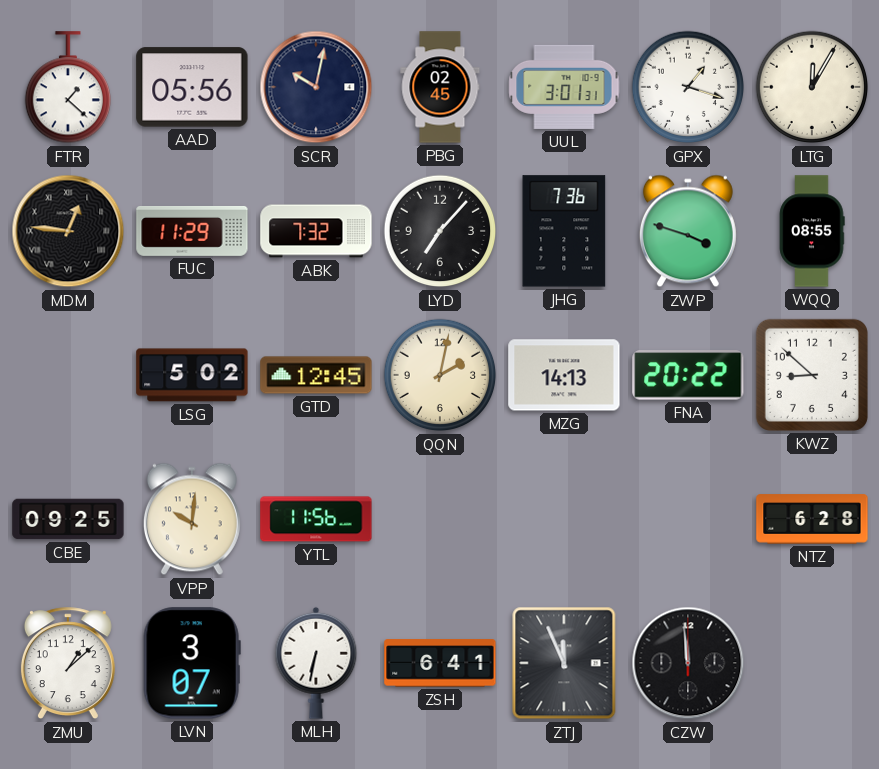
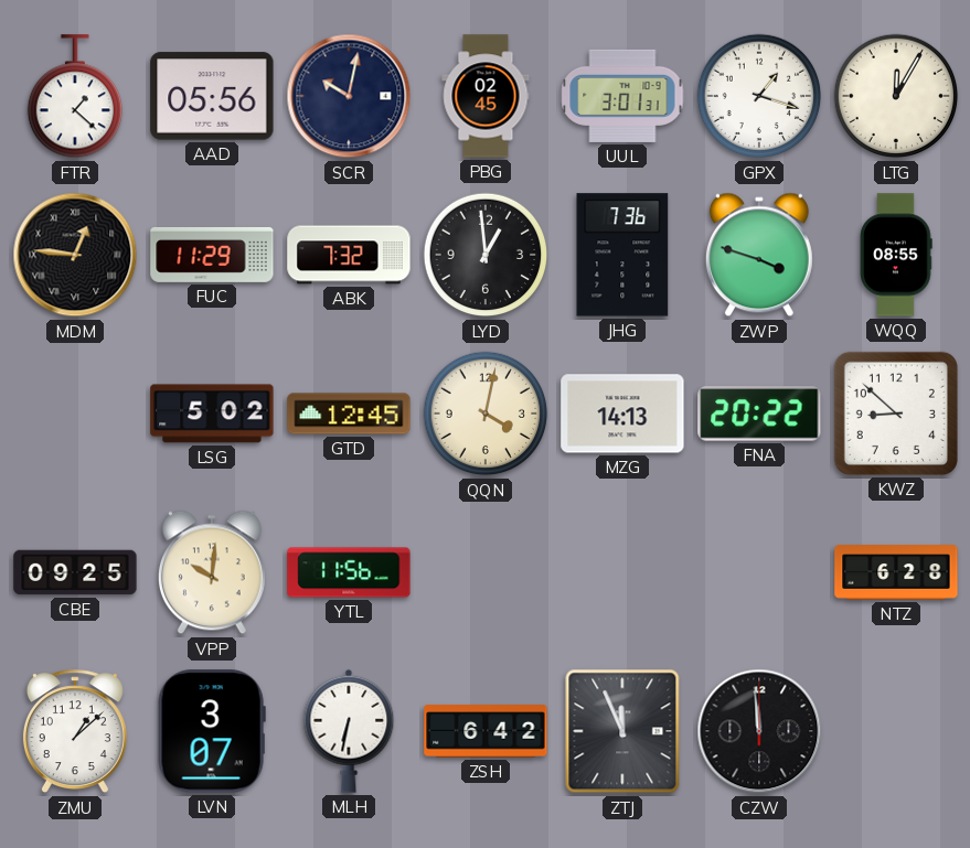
LYD: 7:07 -> 12:59
QQN: 2:02 -> 4:02
ZSH: 6:41 -> 6:42
